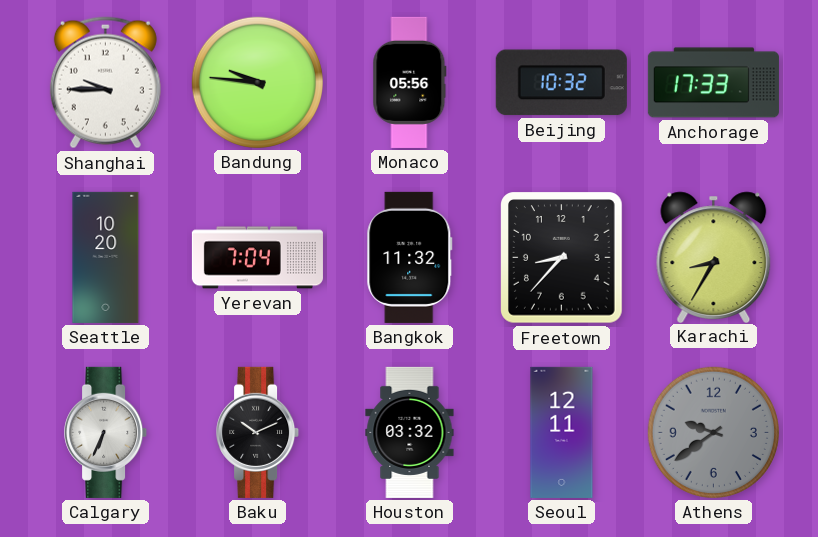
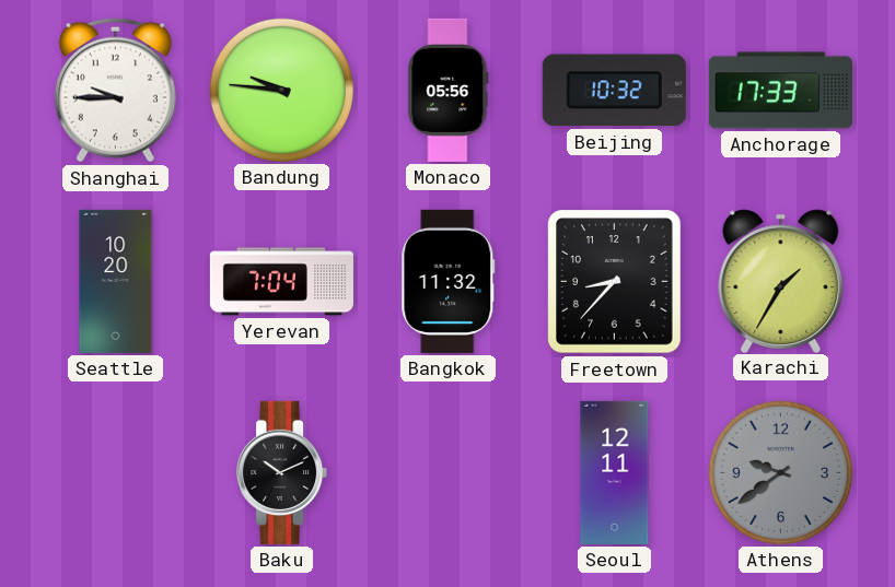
Karachi: 8:35 -> 1:35
Calgary: 6:34 -> none
Houston: 03:32 -> none
